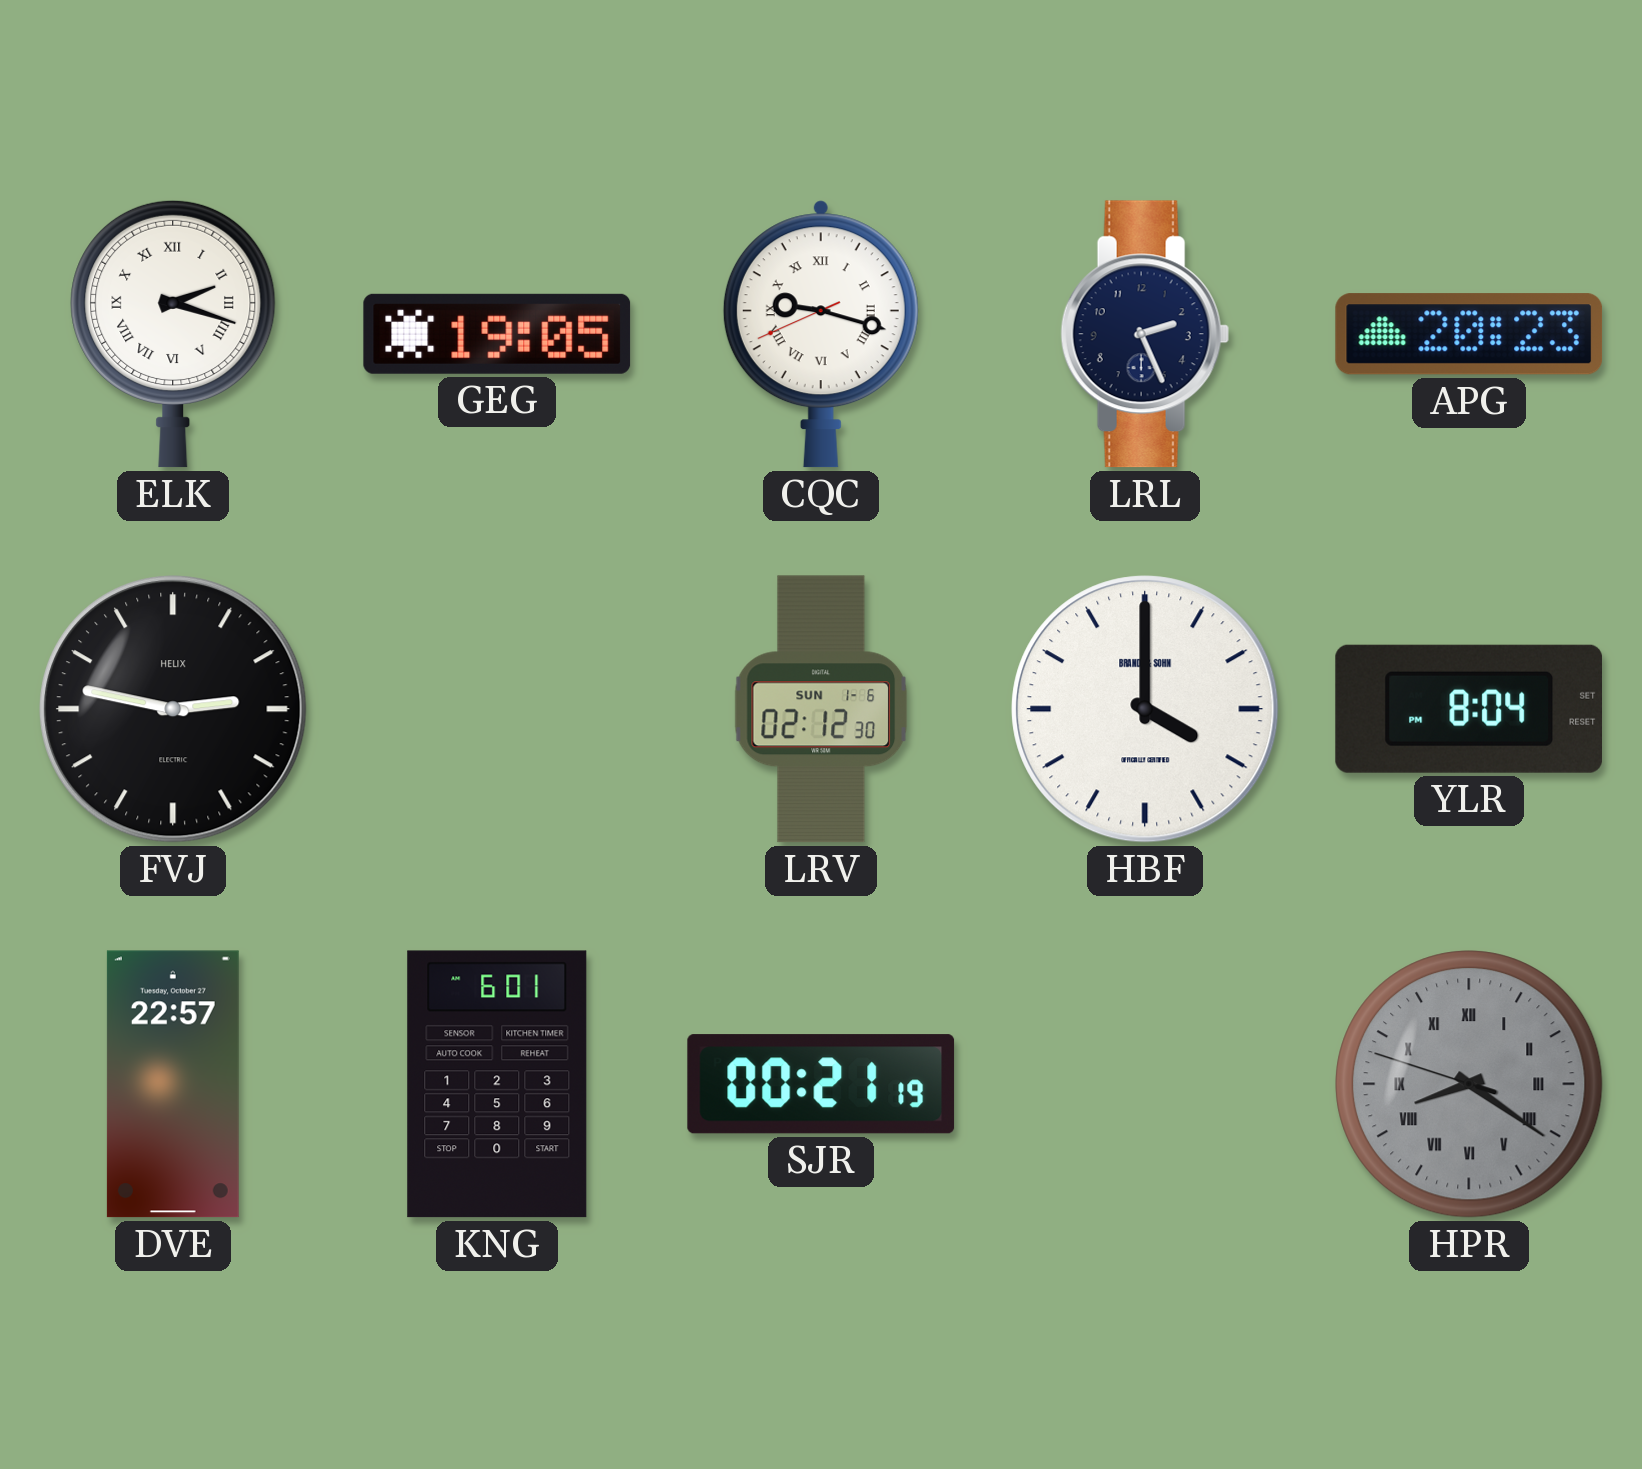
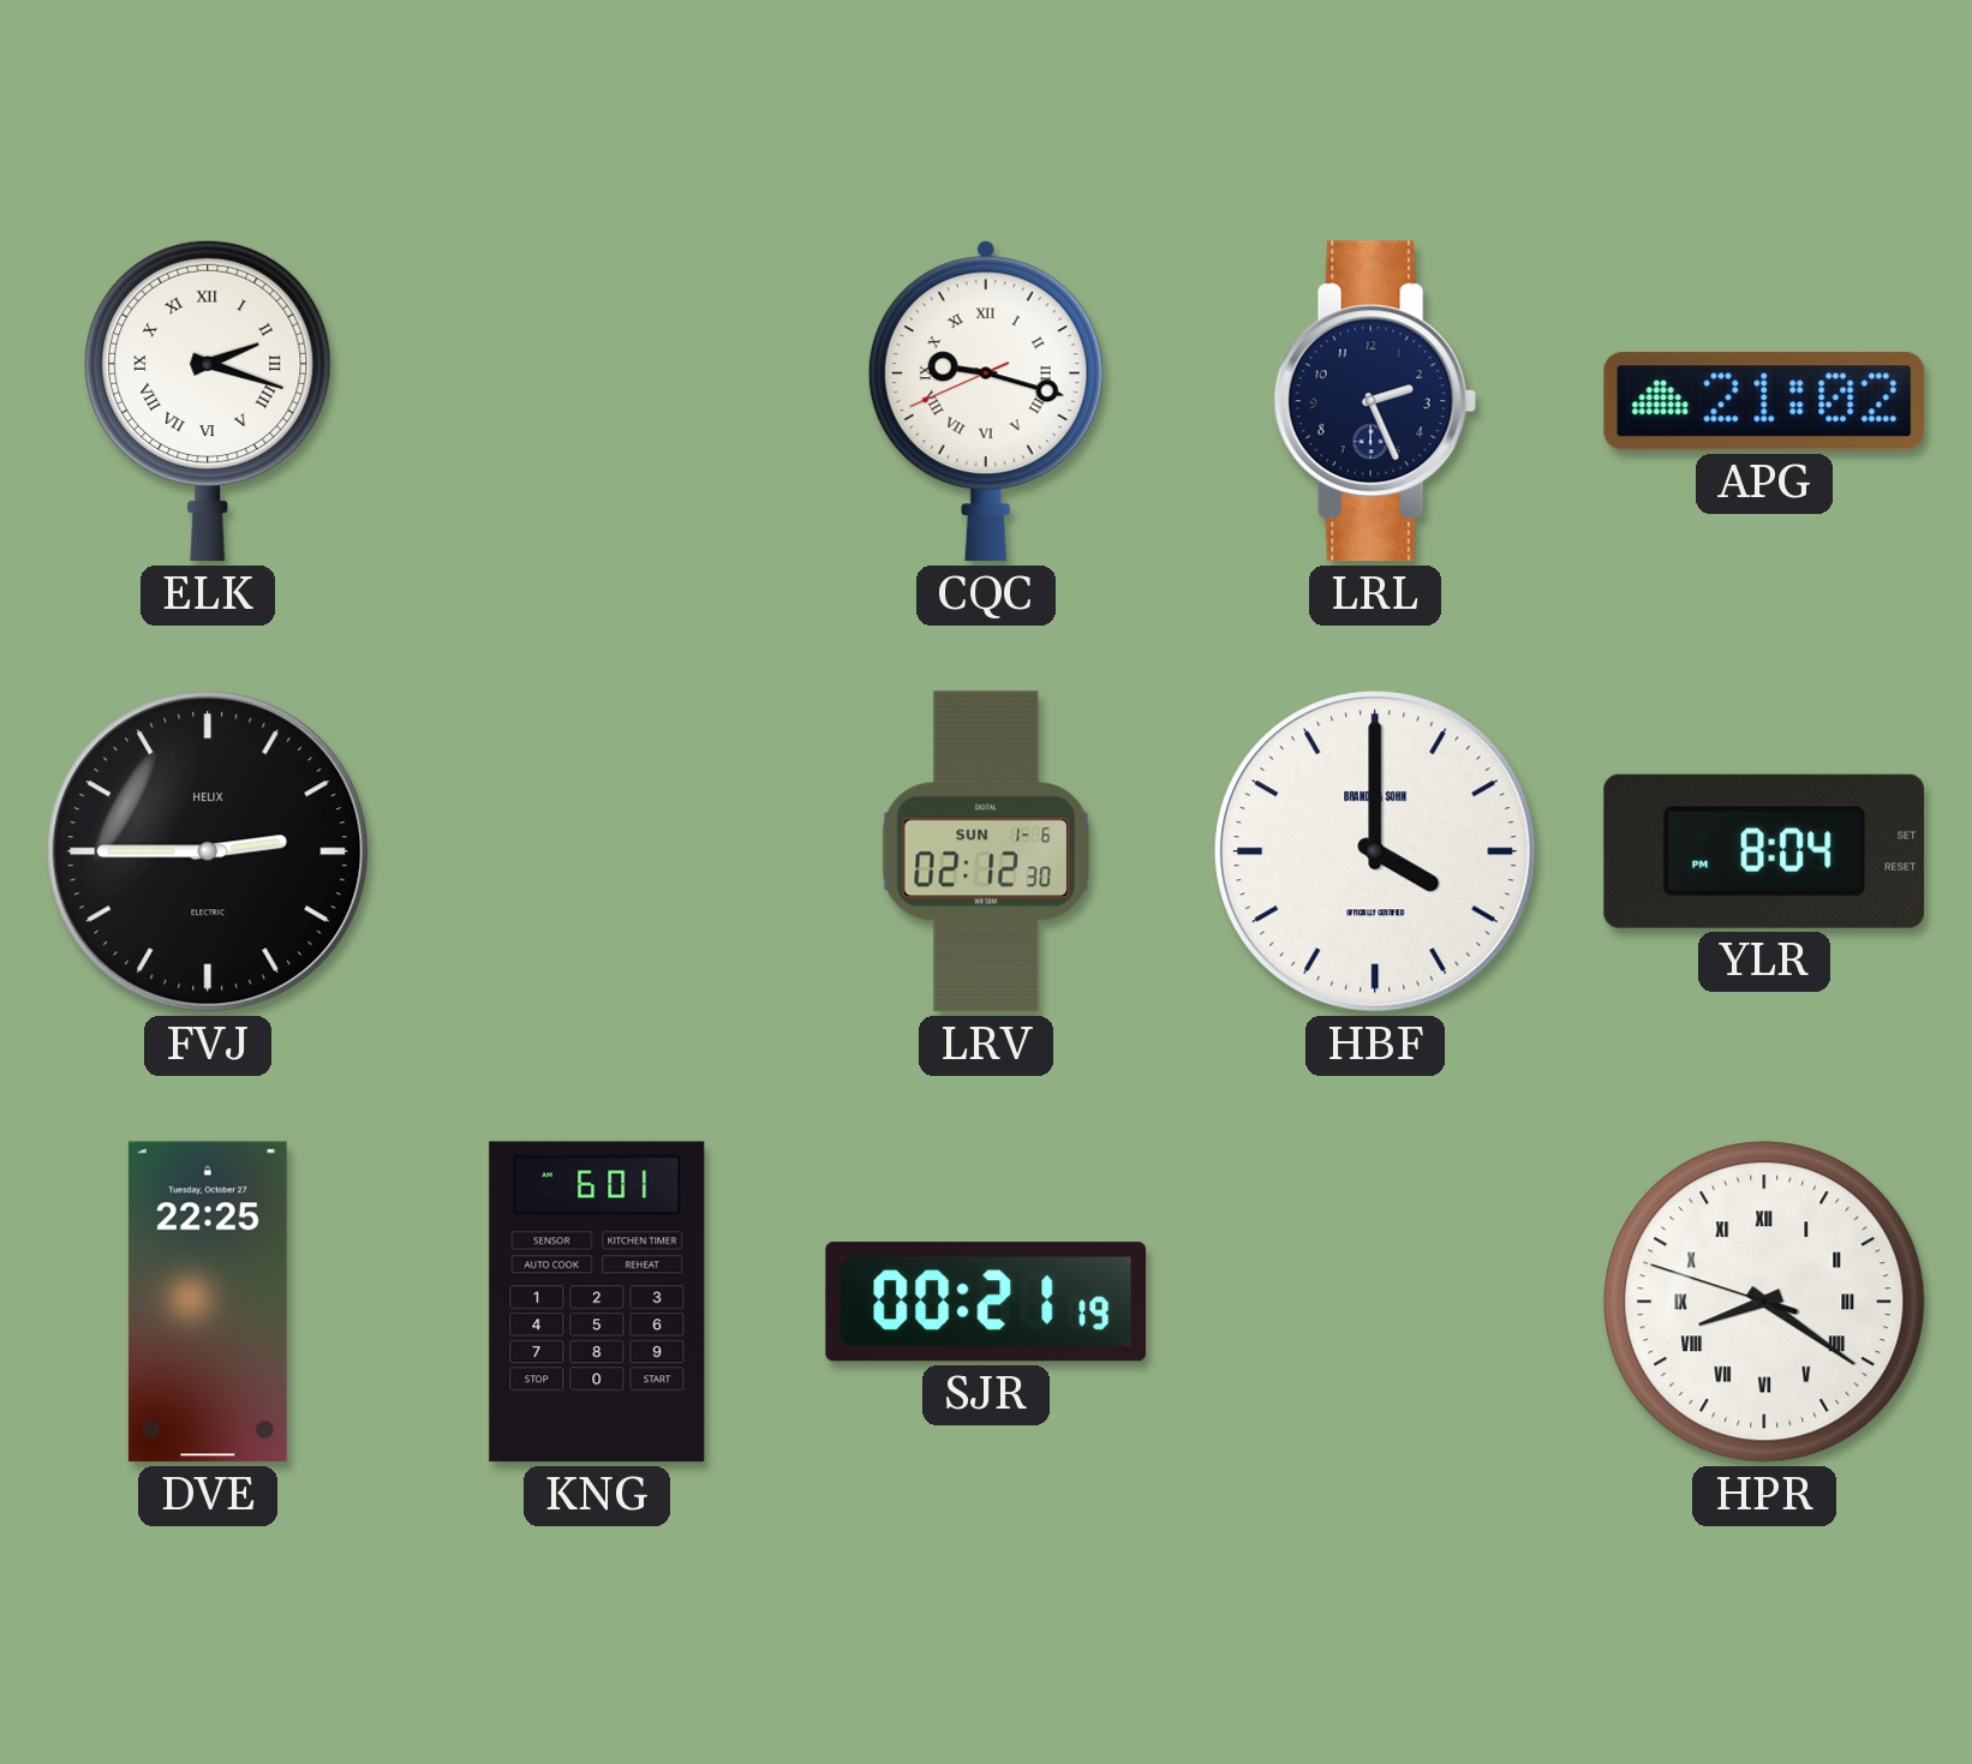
GEG: 19:05 -> none
APG: 20:23 -> 21:02
FVJ: 2:47 -> 2:45
DVE: 22:57 -> 22:25
HPR dial: grey -> white
